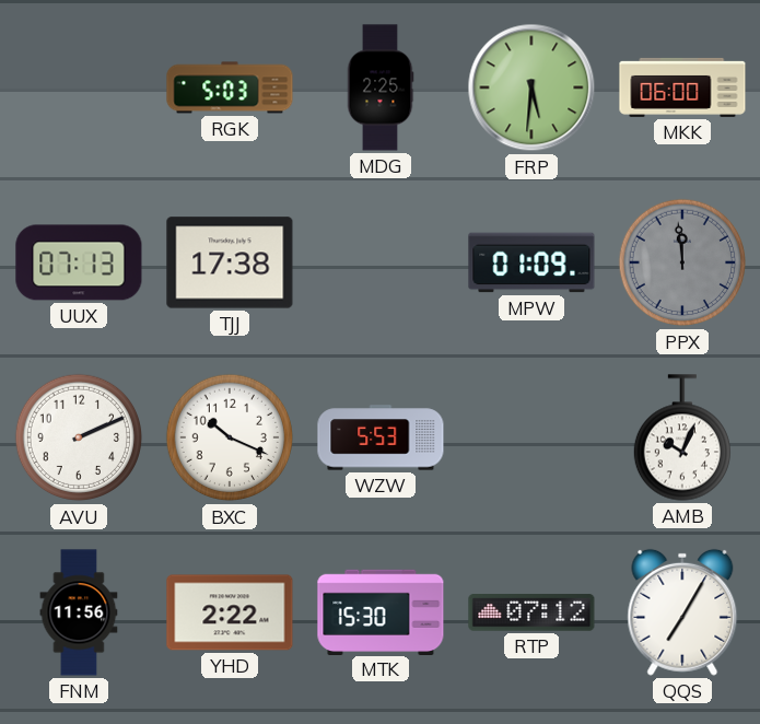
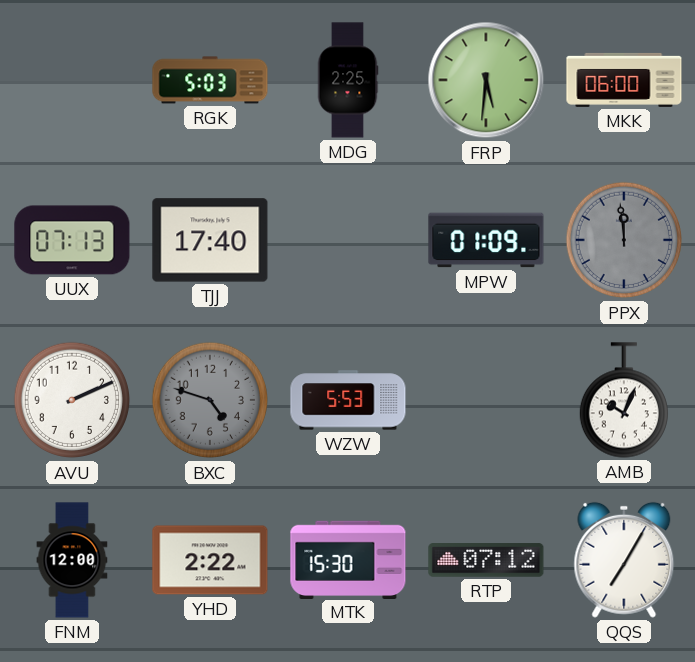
TJJ: 17:38 -> 17:40
BXC: 10:19 -> 4:48
BXC dial: white -> grey
FNM: 11:56 -> 12:00
